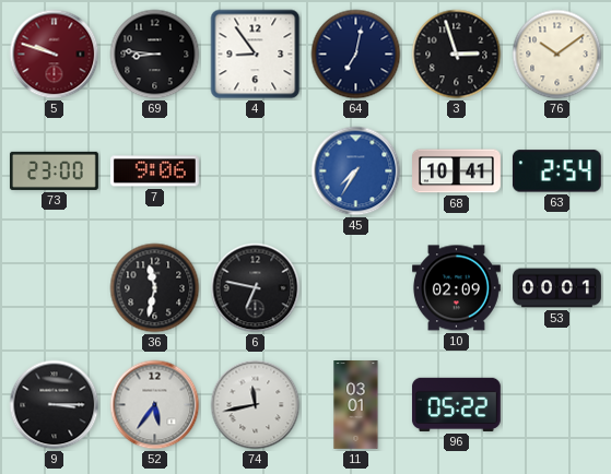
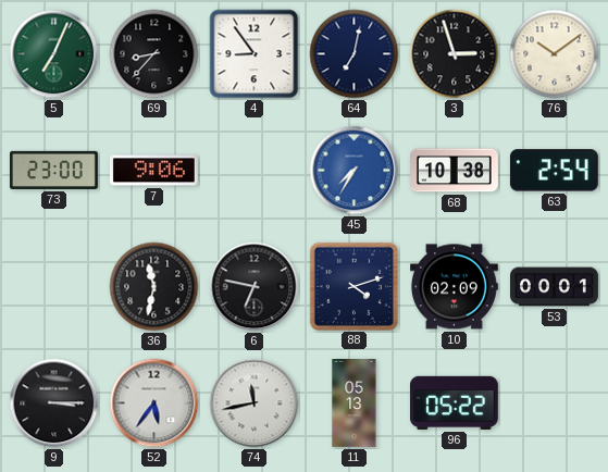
5: 9:48 -> 7:04
5 dial: burgundy -> green
69: 8:46 -> 8:37
68: 10:41 -> 10:38
88: none -> 4:12
11: 03:01 -> 05:13
